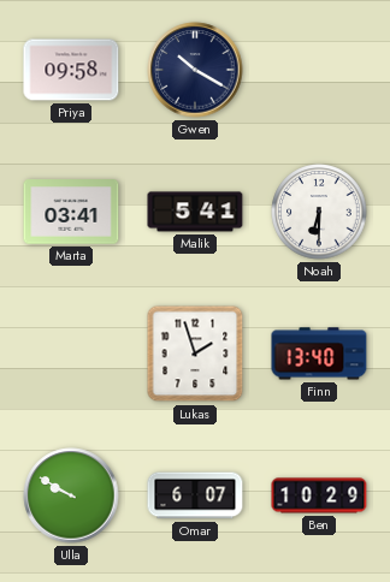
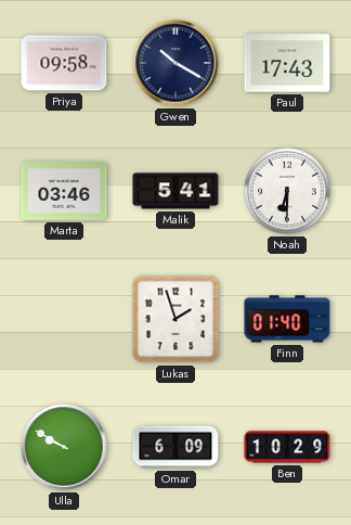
Paul: none -> 17:43
Marta: 03:41 -> 03:46
Finn: 13:40 -> 01:40
Omar: 6:07 -> 6:09
